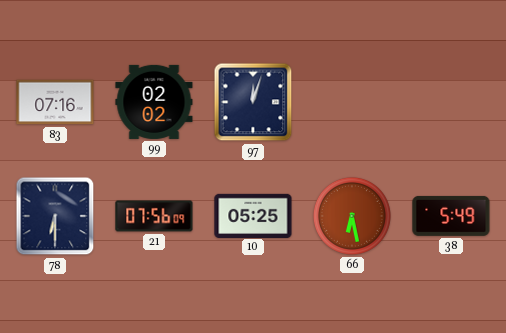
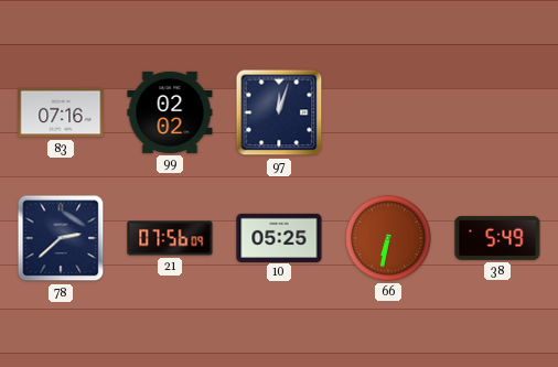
78: 6:30 -> 2:38
66: 6:28 -> 6:32
